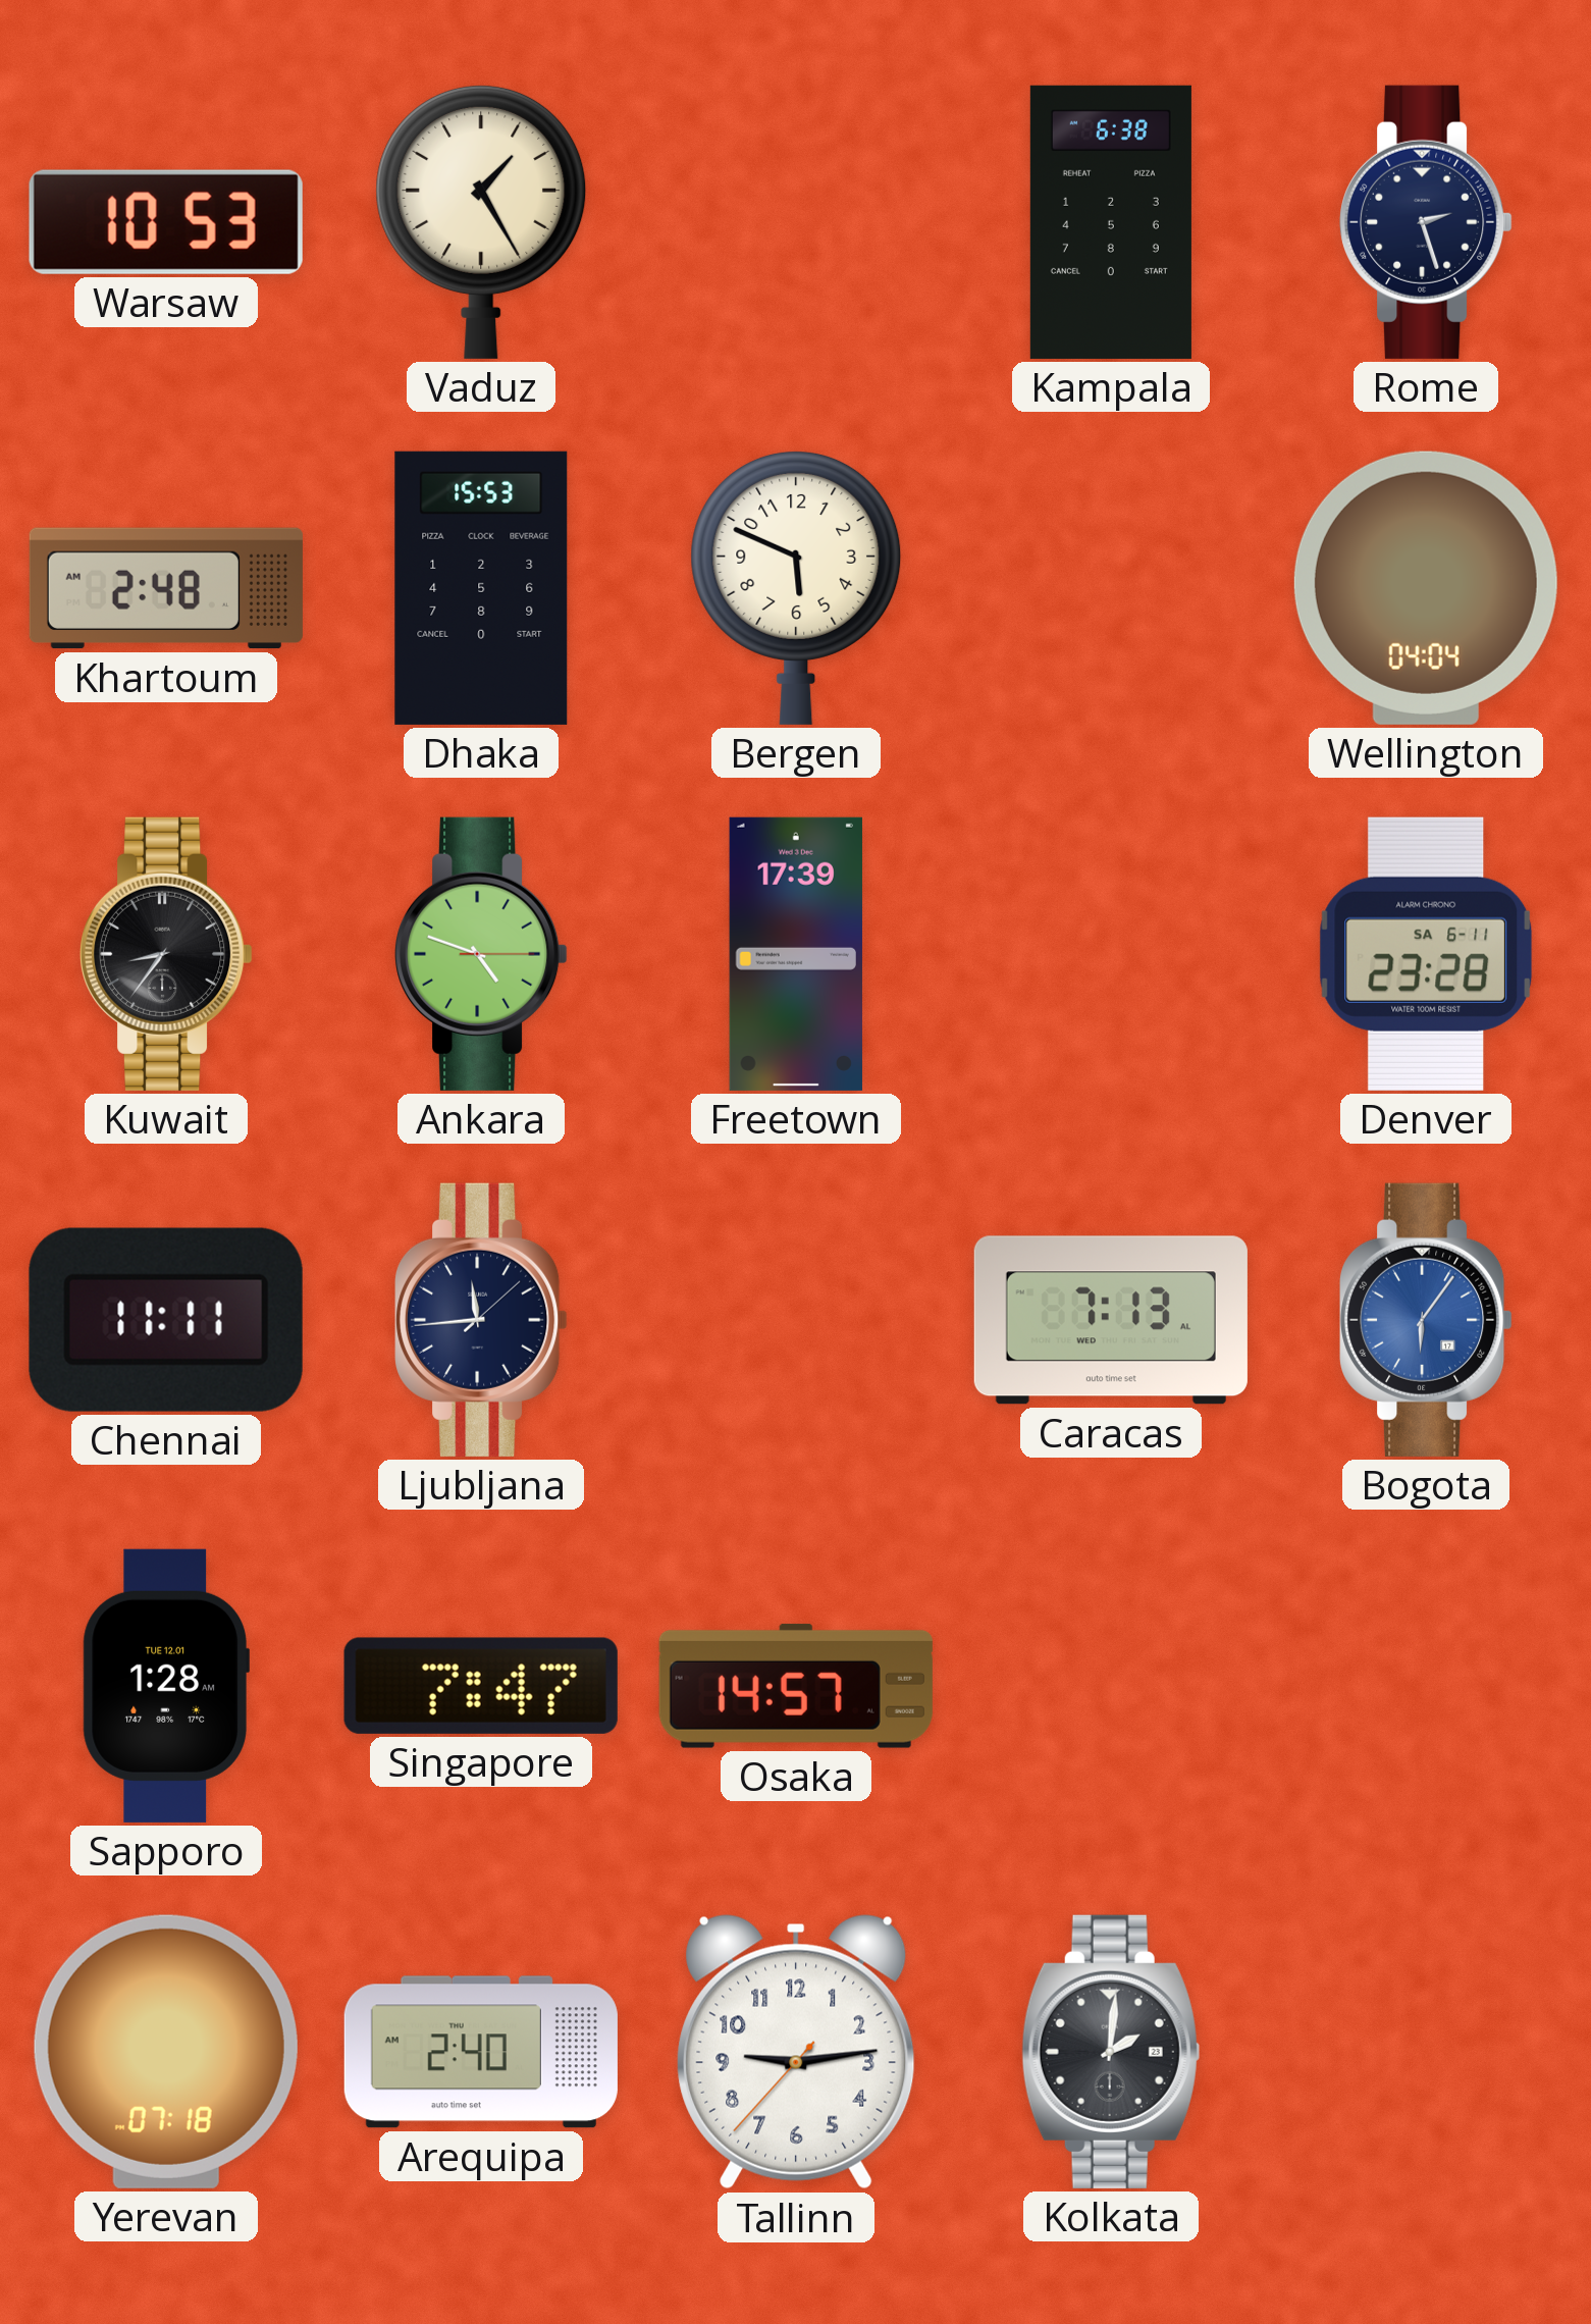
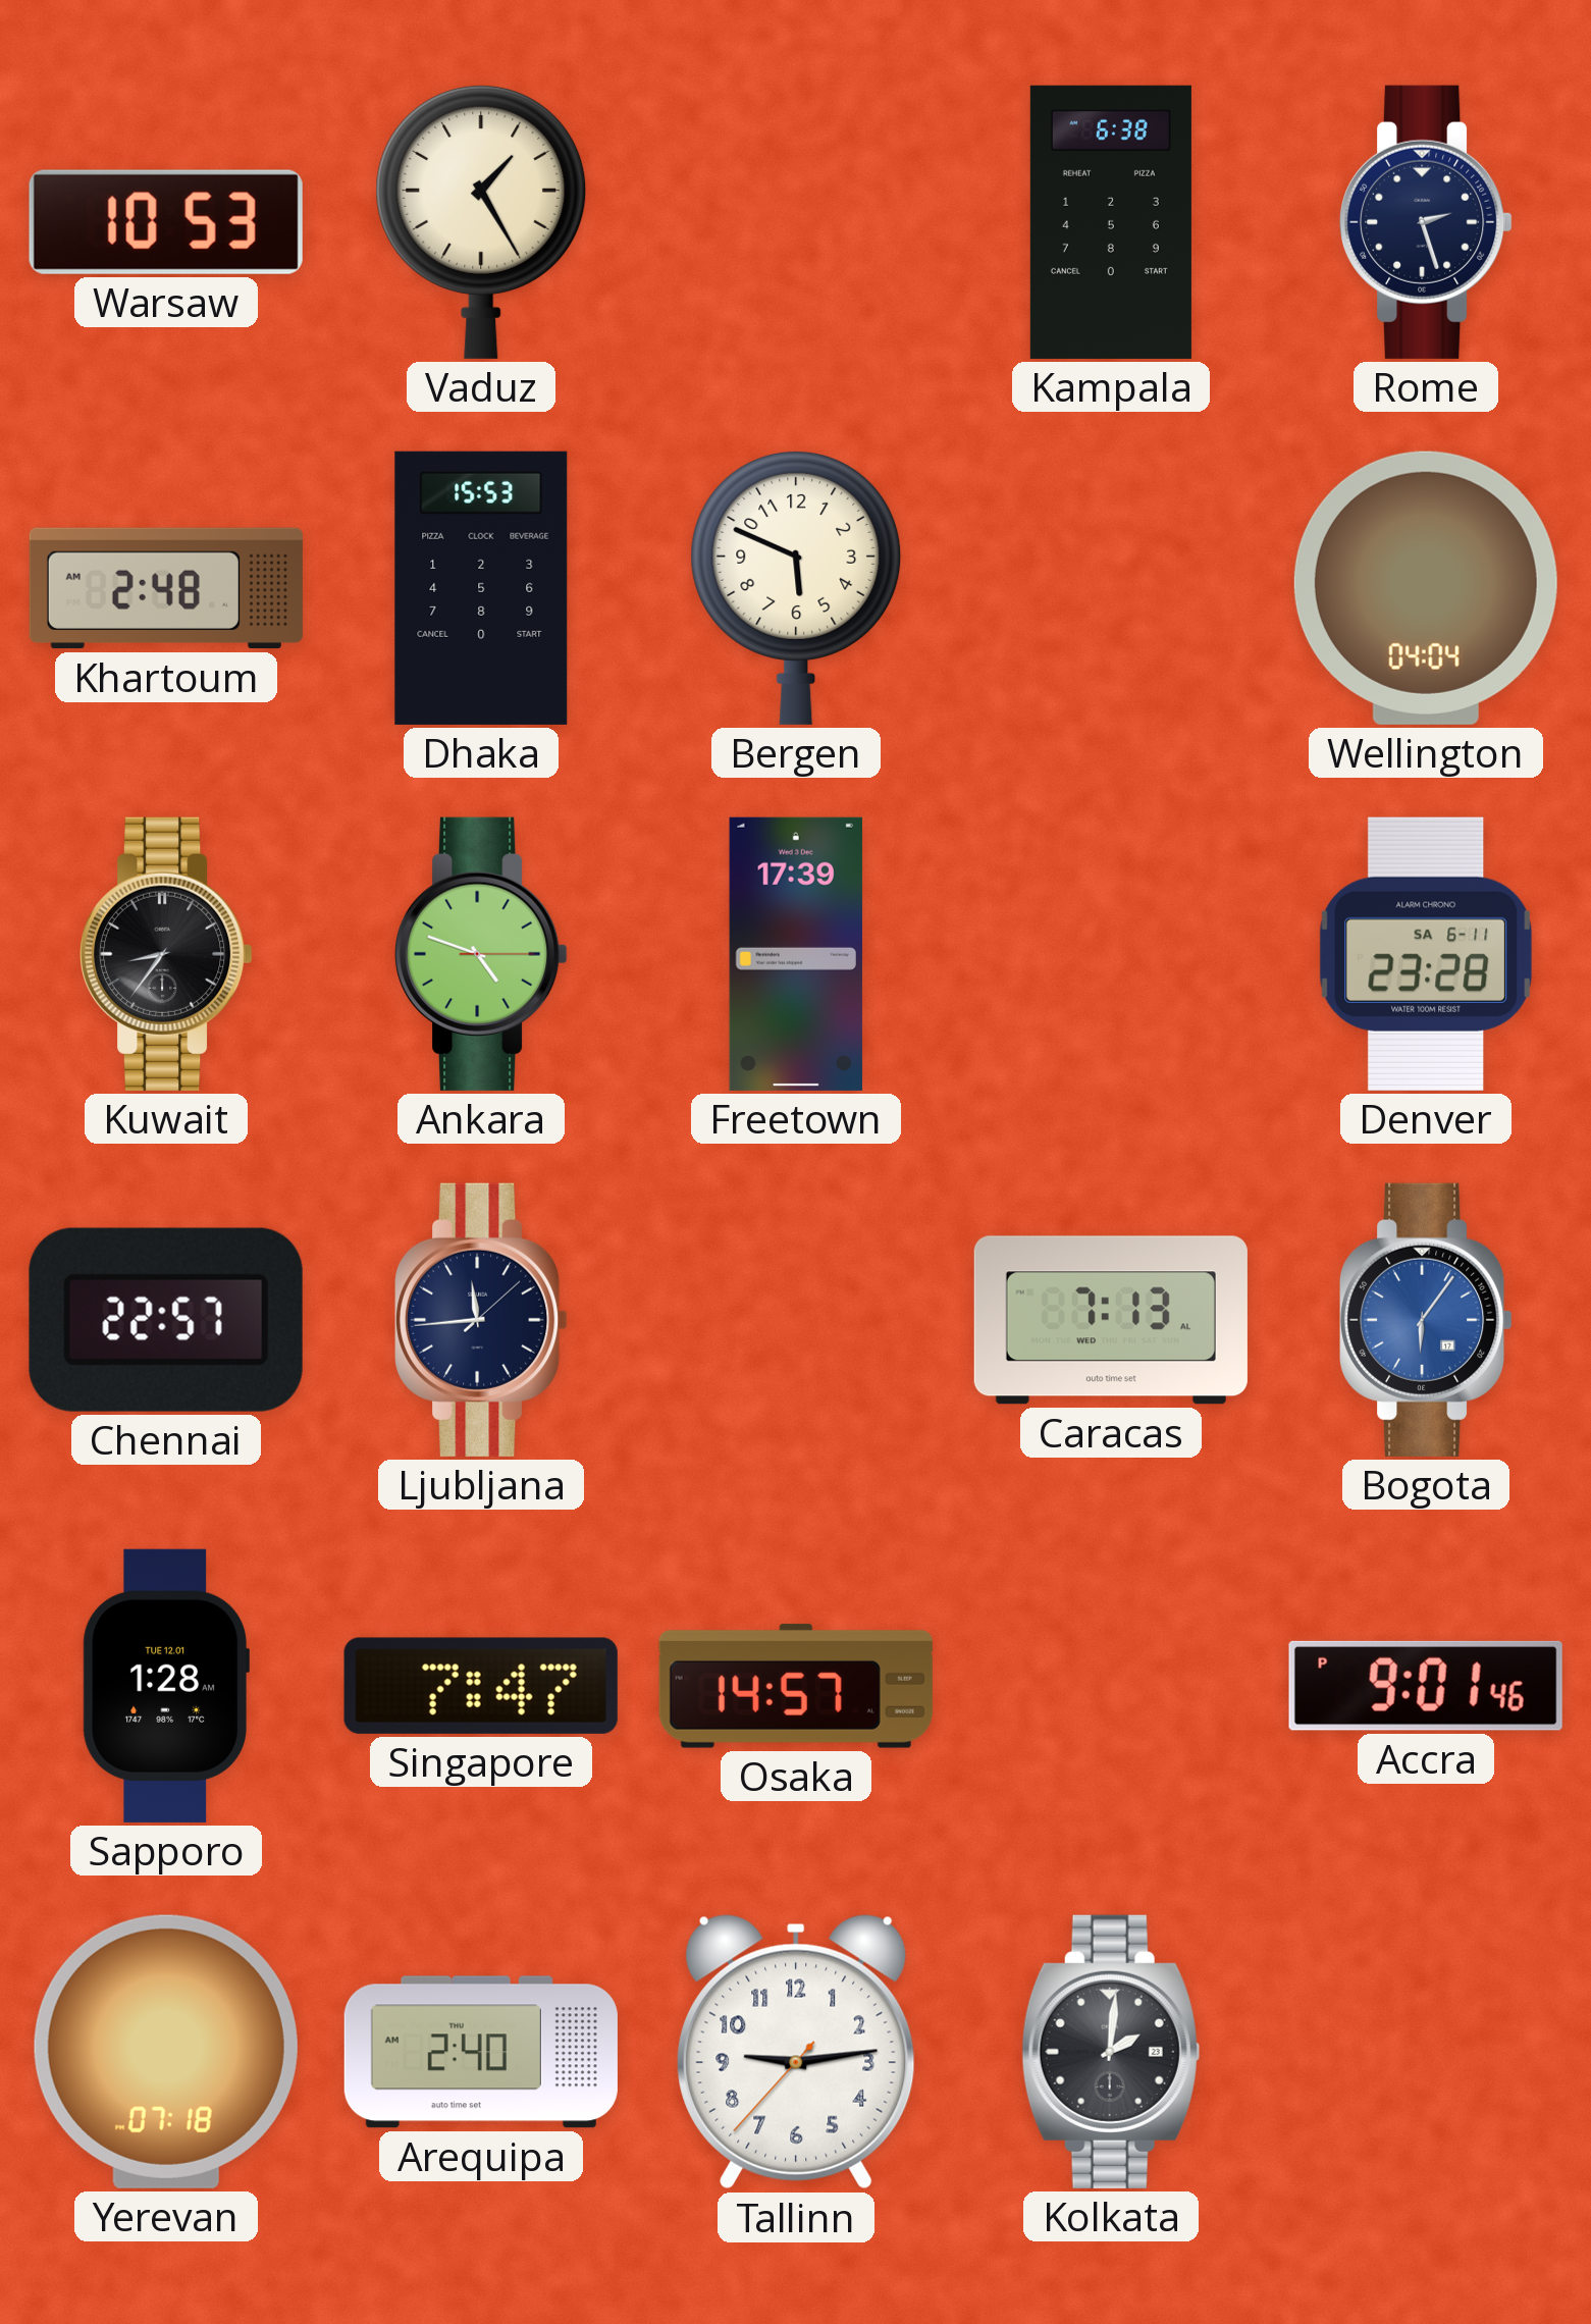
Chennai: 11:11 -> 22:57
Accra: none -> 9:01
